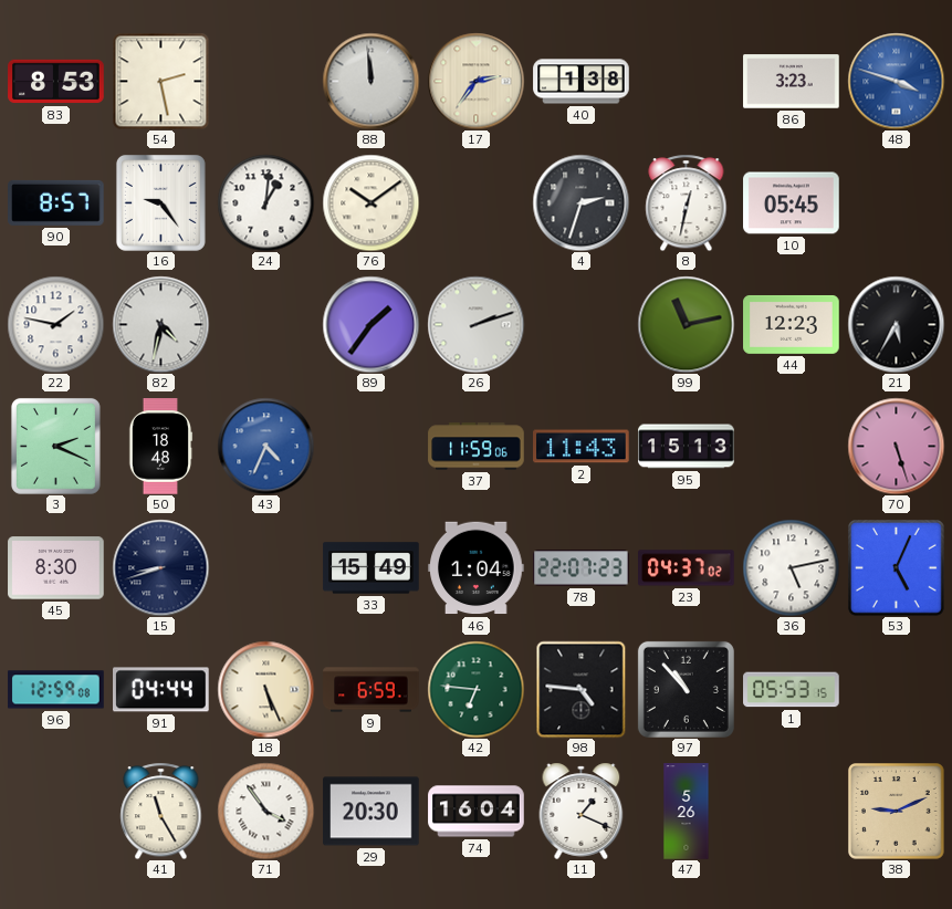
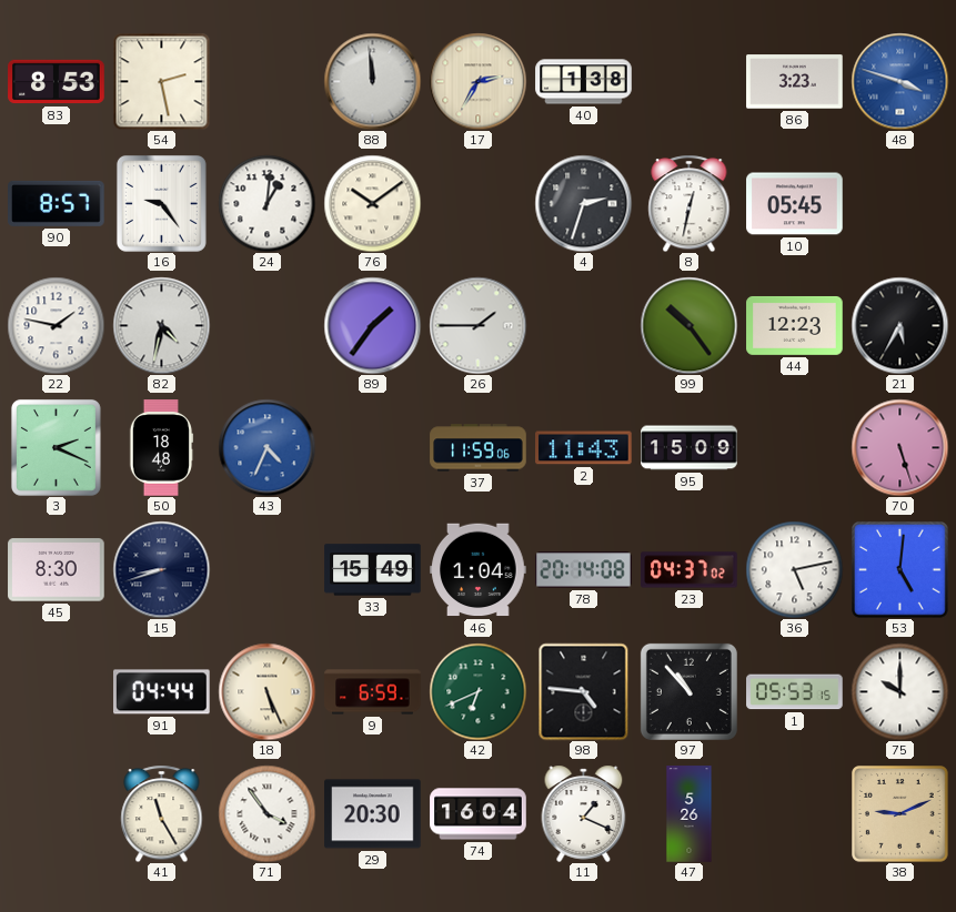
17: 2:36 -> 2:35
26: 2:12 -> 1:45
99: 11:13 -> 10:24
95: 15:13 -> 15:09
78: 22:07 -> 20:14
53: 5:04 -> 5:01
96: 12:59 -> none
42: 6:46 -> 6:41
75: none -> 10:00
